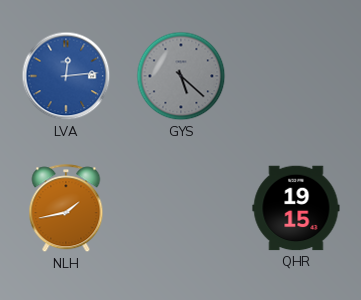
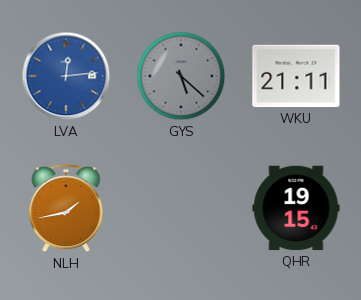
WKU: none -> 21:11
